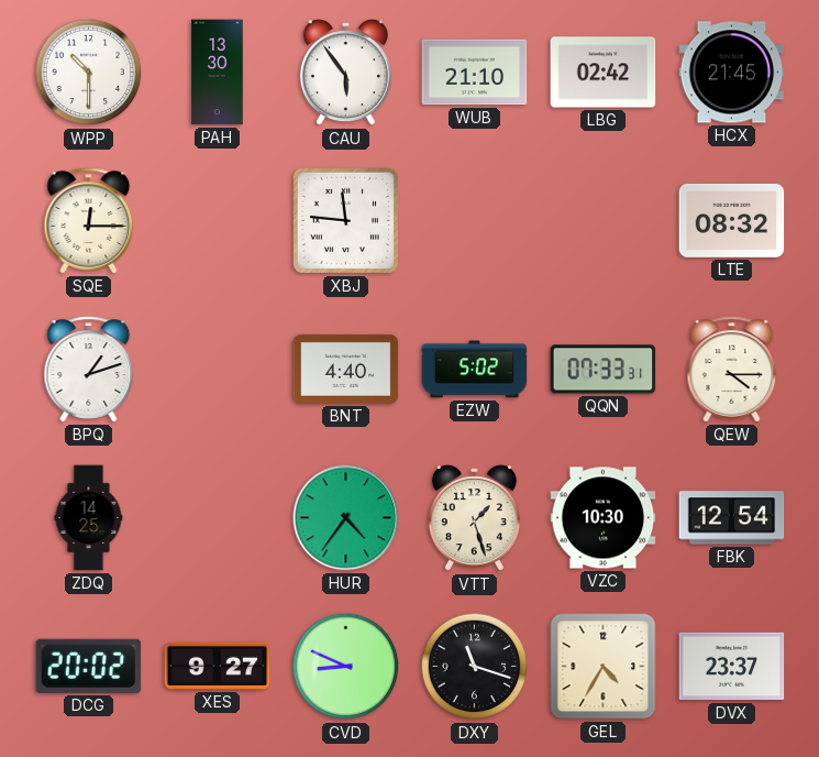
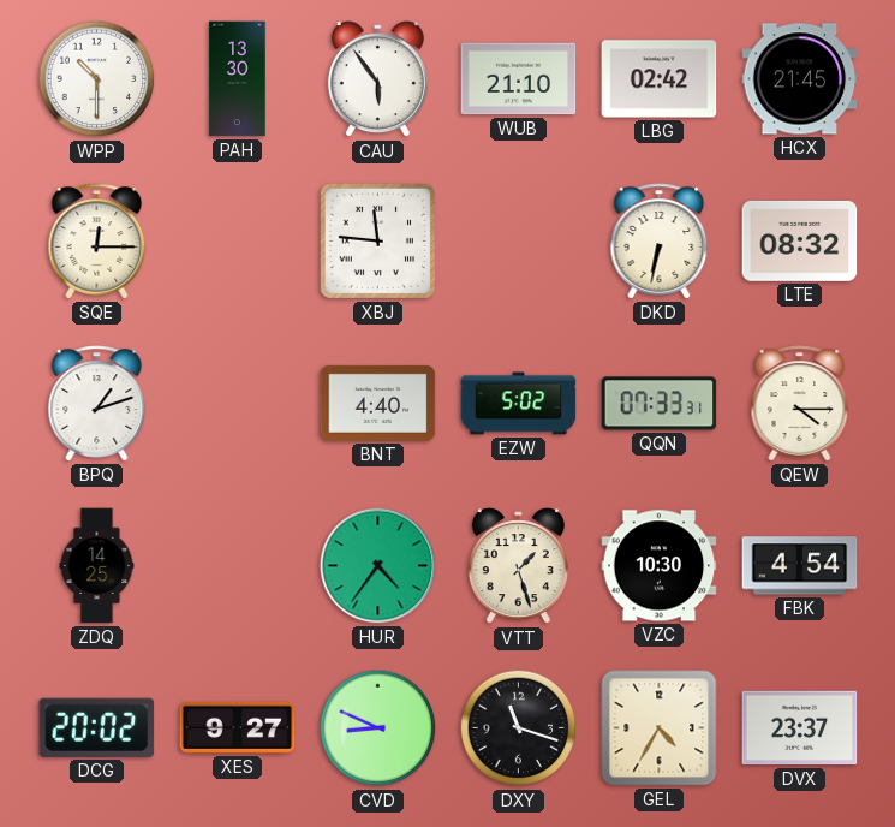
DKD: none -> 6:32
FBK: 12:54 -> 4:54
